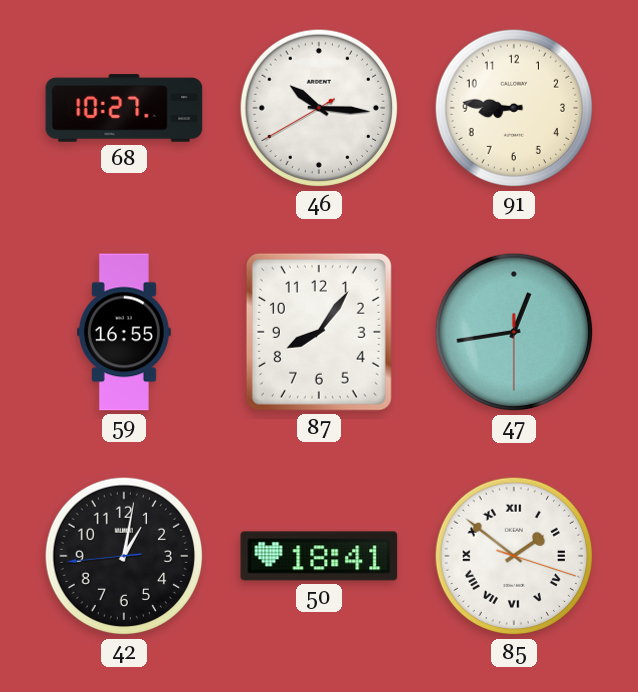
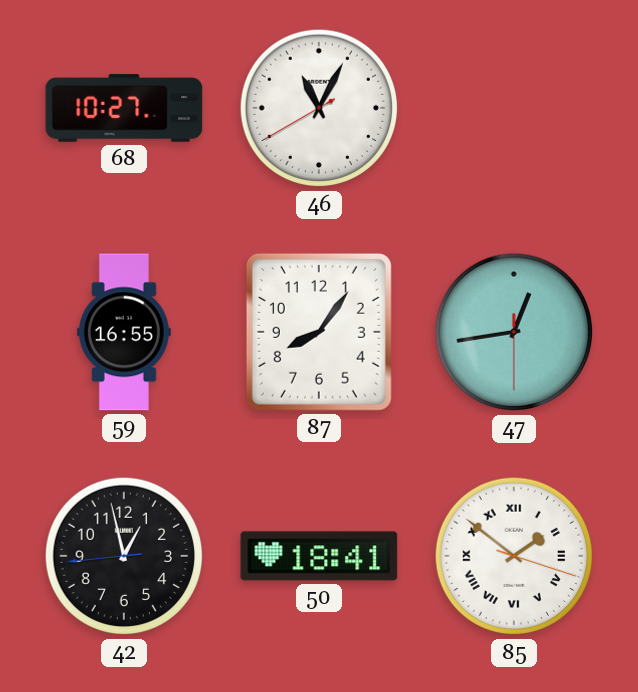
46: 10:15 -> 11:04
91: 8:46 -> none
42: 1:01 -> 12:57
